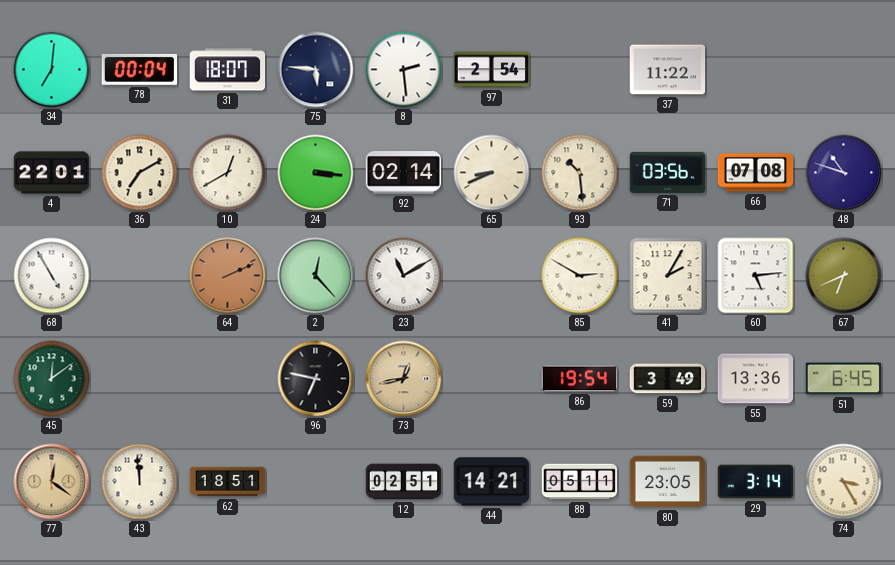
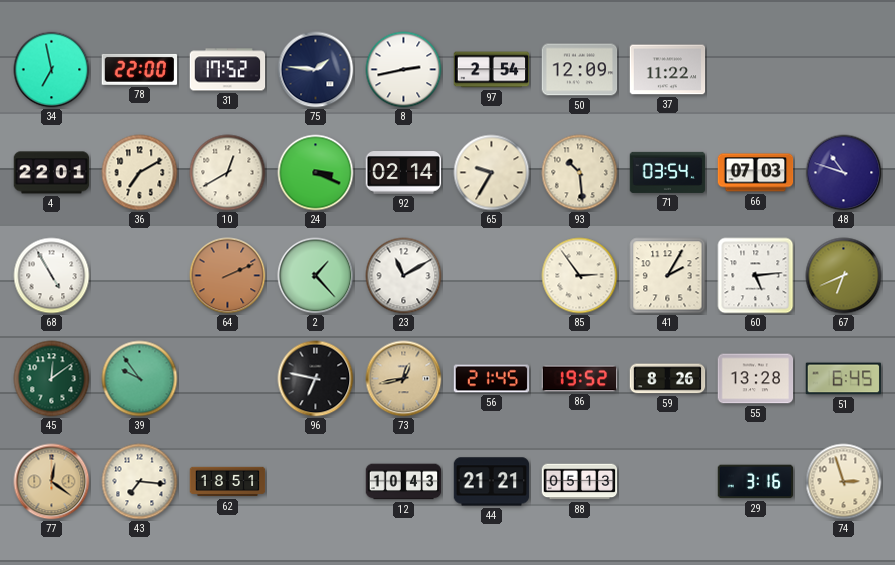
34: 7:01 -> 6:58
78: 00:04 -> 22:00
31: 18:07 -> 17:52
75: 5:46 -> 1:46
8: 2:29 -> 2:43
50: none -> 12:09
24: 3:16 -> 3:19
65: 8:41 -> 9:35
71: 03:56 -> 03:54
66: 07:08 -> 07:03
2: 12:23 -> 1:23
85: 2:50 -> 2:54
39: none -> 9:54
56: none -> 21:45
86: 19:54 -> 19:52
59: 3:49 -> 8:26
55: 13:36 -> 13:28
43: 11:59 -> 7:16
12: 02:51 -> 10:43
44: 14:21 -> 21:21
88: 05:11 -> 05:13
80: 23:05 -> none
29: 3:14 -> 3:16
74: 3:25 -> 2:57
